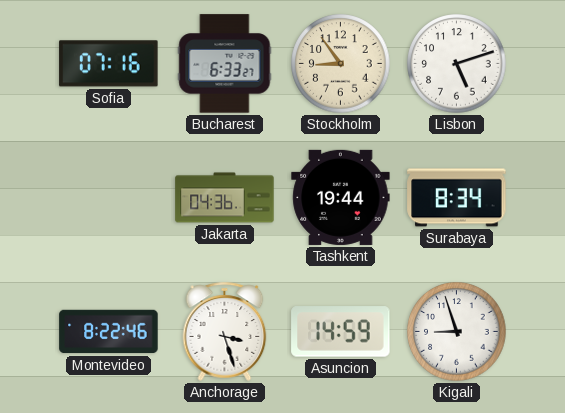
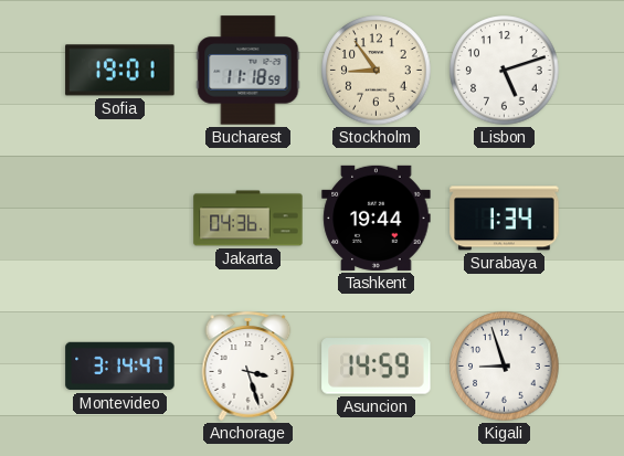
Sofia: 07:16 -> 19:01
Bucharest: 6:33 -> 11:18
Surabaya: 8:34 -> 1:34
Montevideo: 8:22 -> 3:14
